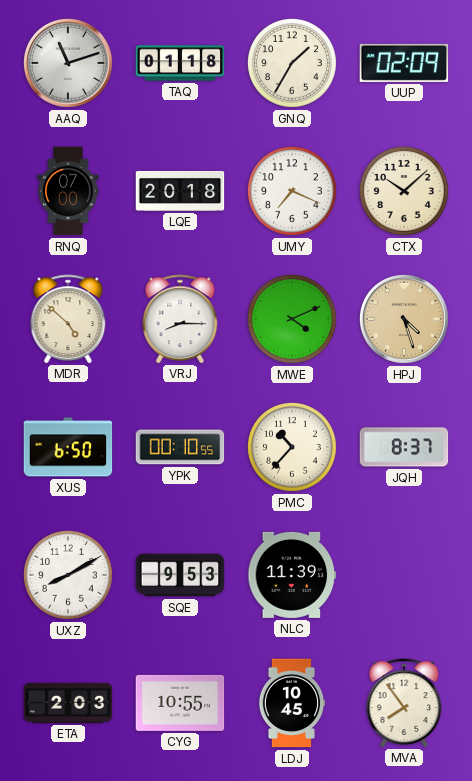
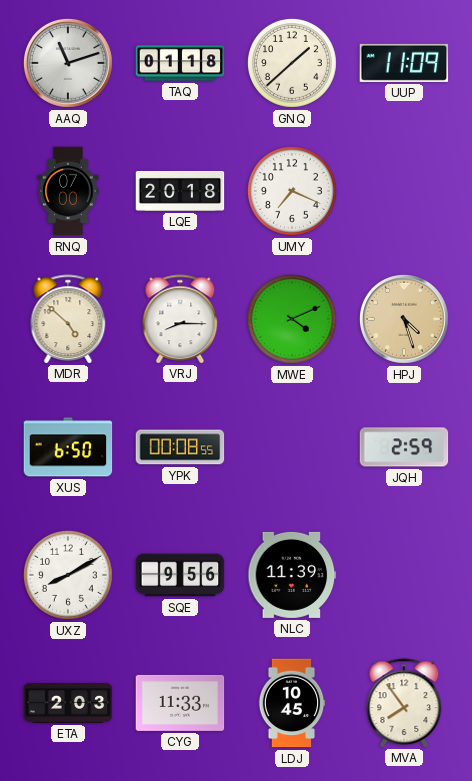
GNQ: 1:35 -> 1:38
UUP: 02:09 -> 11:09
CTX: 10:08 -> none
YPK: 00:10 -> 00:08
PMC: 10:37 -> none
JQH: 8:37 -> 2:59
SQE: 9:53 -> 9:56
CYG: 10:55 -> 11:33
